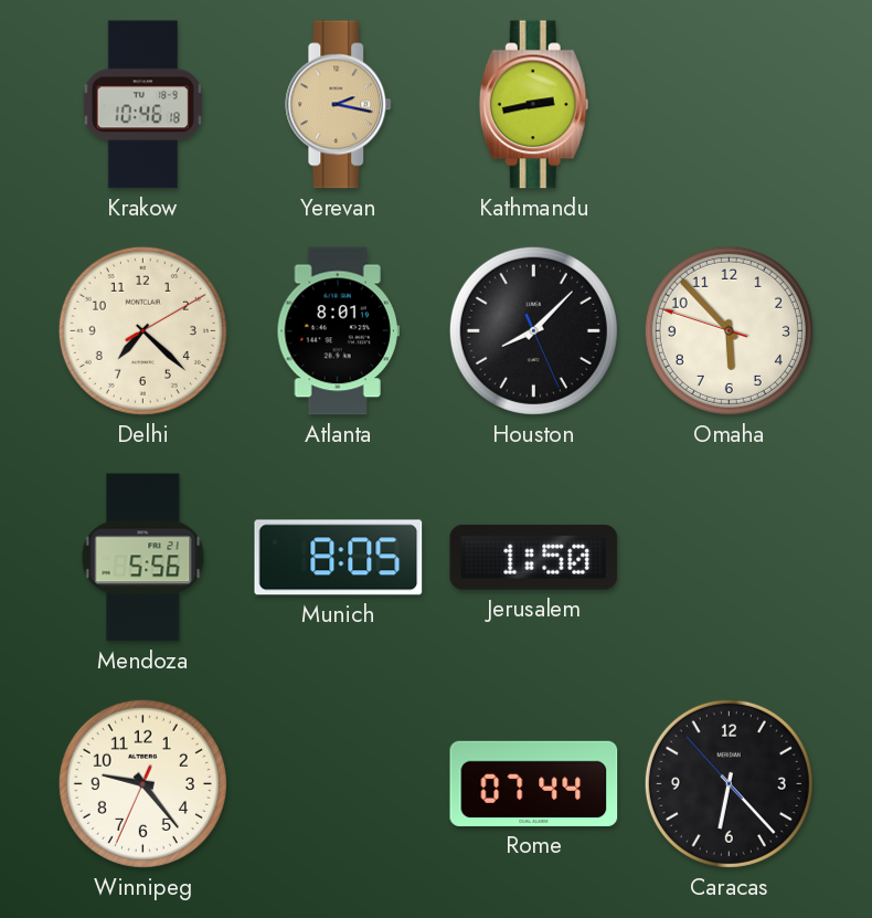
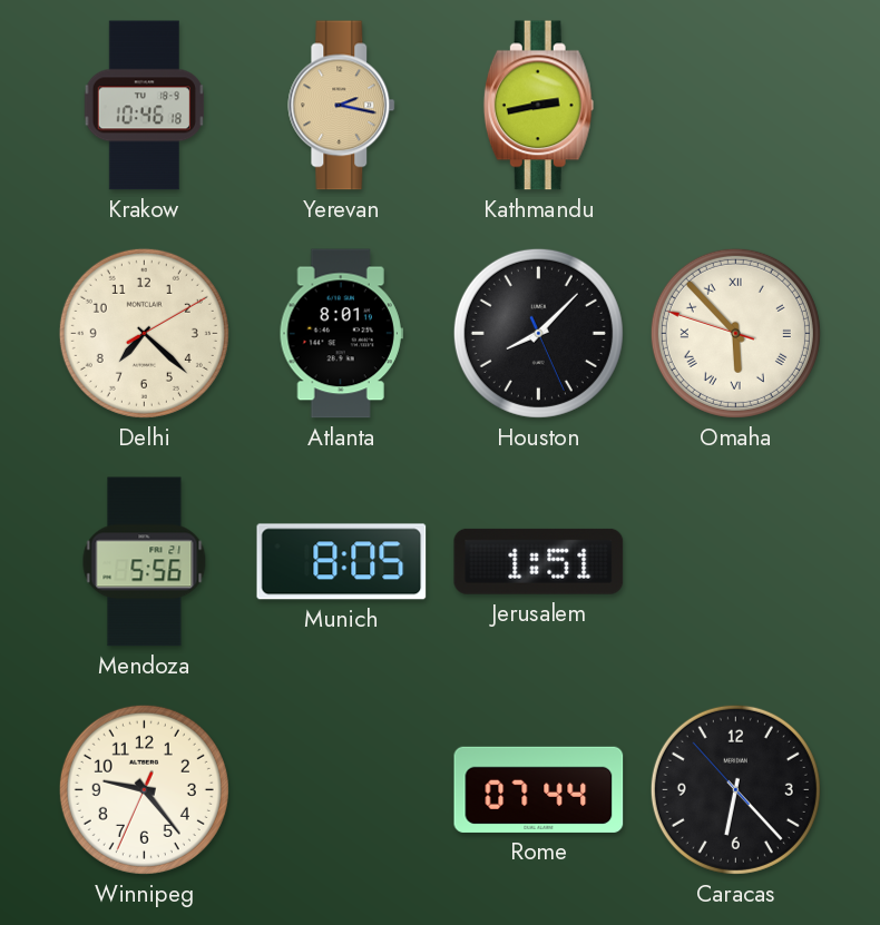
Omaha numerals: Arabic -> Roman
Jerusalem: 1:50 -> 1:51
